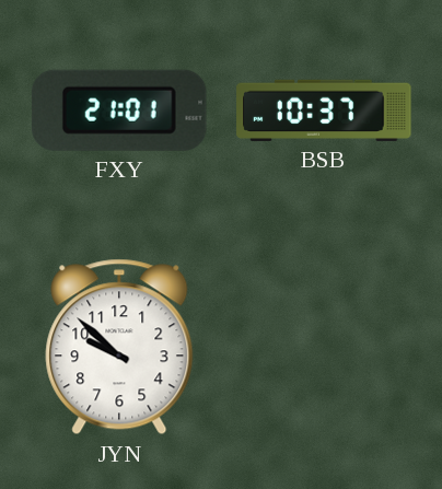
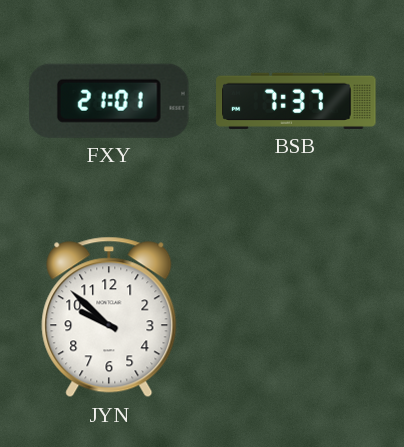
BSB: 10:37 -> 7:37
